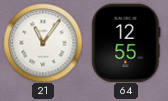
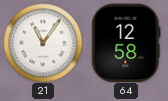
64: 12:55 -> 12:58
